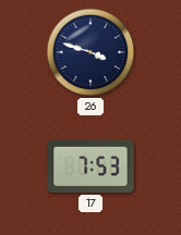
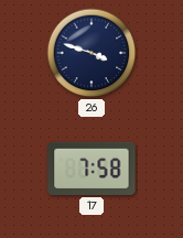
17: 7:53 -> 7:58
